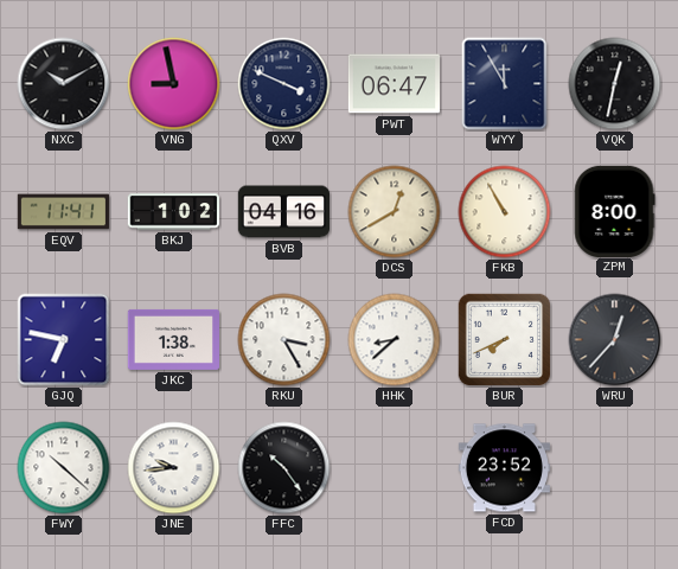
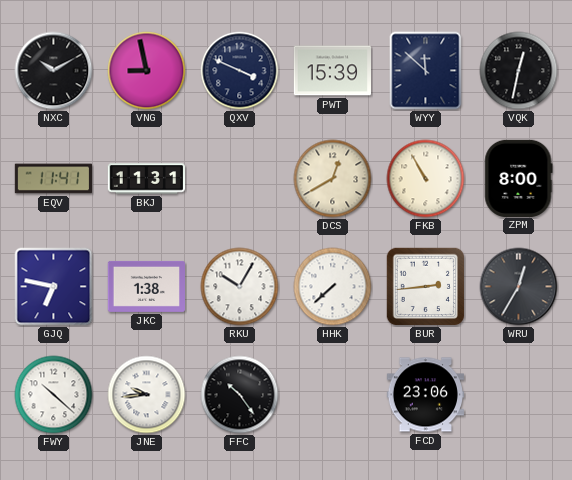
PWT: 06:47 -> 15:39
WYY: 11:55 -> 11:52
BKJ: 1:02 -> 11:31
BVB: 04:16 -> none
RKU: 3:25 -> 10:05
HHK: 8:38 -> 7:38
BUR: 7:41 -> 2:44
WRU: 12:37 -> 12:35
FCD: 23:52 -> 23:06
